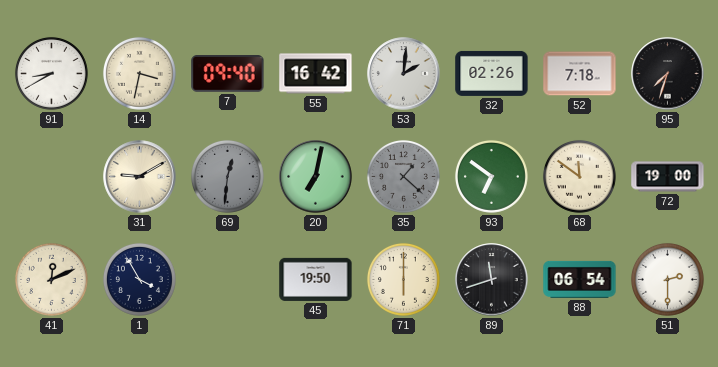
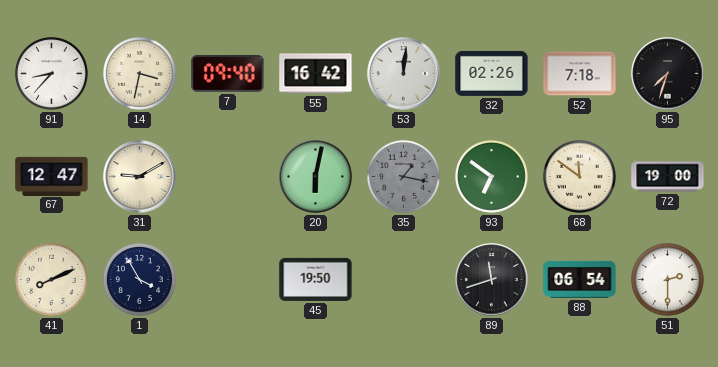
91: 8:40 -> 8:37
53: 2:01 -> 12:01
67: none -> 12:47
69: 12:31 -> none
20: 7:02 -> 6:02
35: 1:22 -> 1:17
41: 12:11 -> 8:11
71: 6:00 -> none
